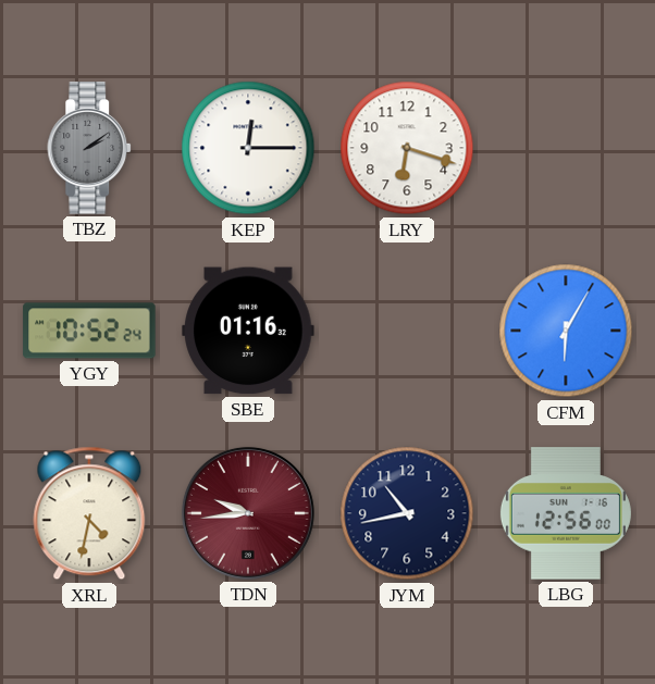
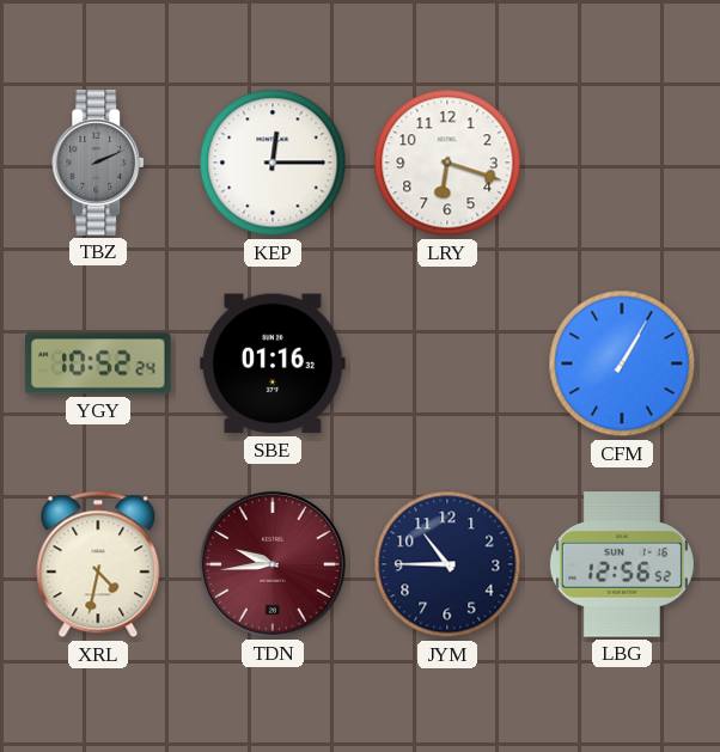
TBZ: 2:09 -> 2:11
CFM: 6:05 -> 1:05
JYM: 10:43 -> 10:45
LBG: 12:56:00 -> 12:56:52
